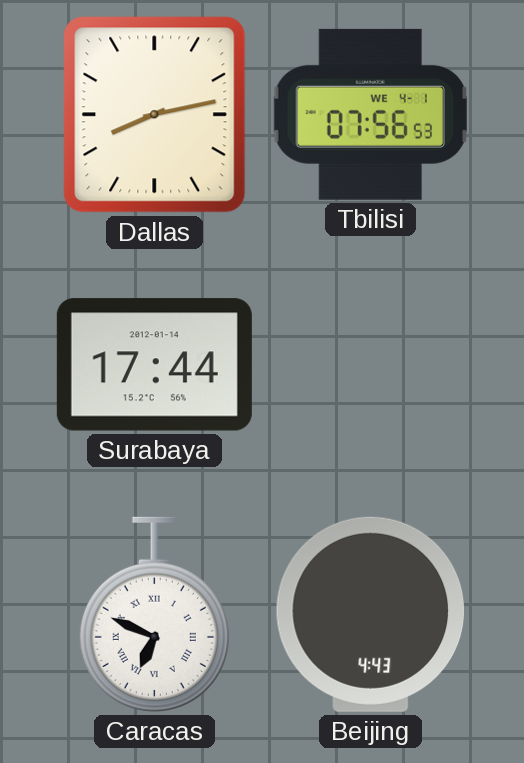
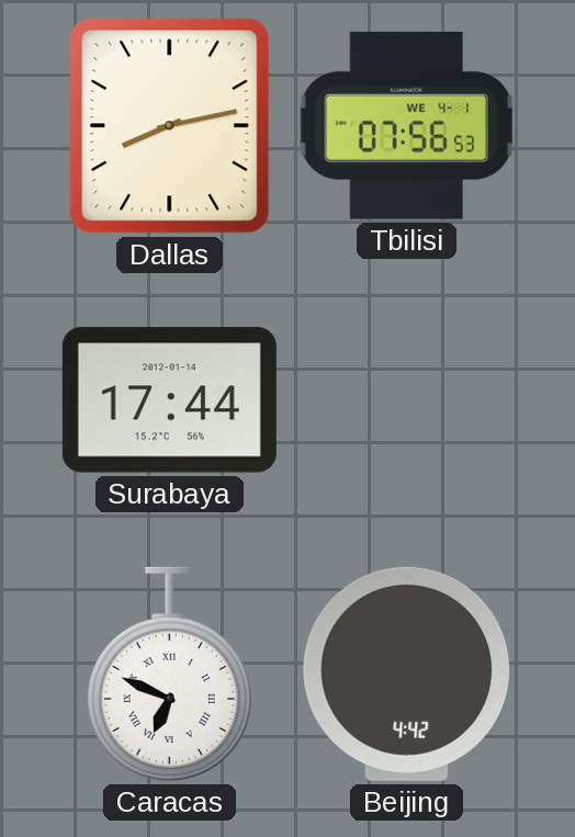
Beijing: 4:43 -> 4:42
